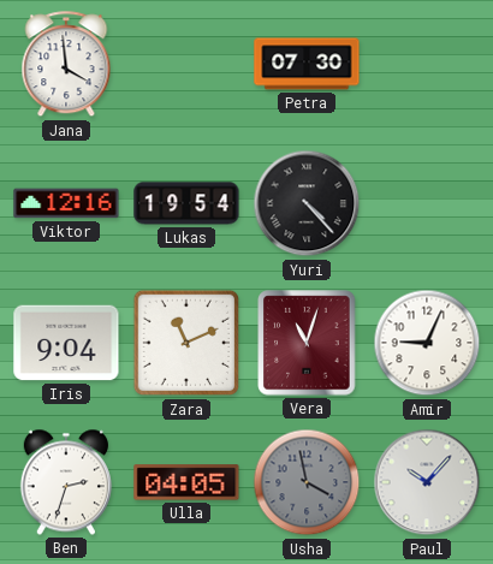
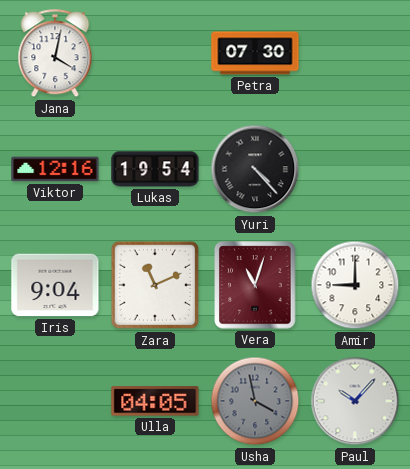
Jana: 3:59 -> 4:02
Amir: 9:04 -> 9:00
Ben: 2:33 -> none
